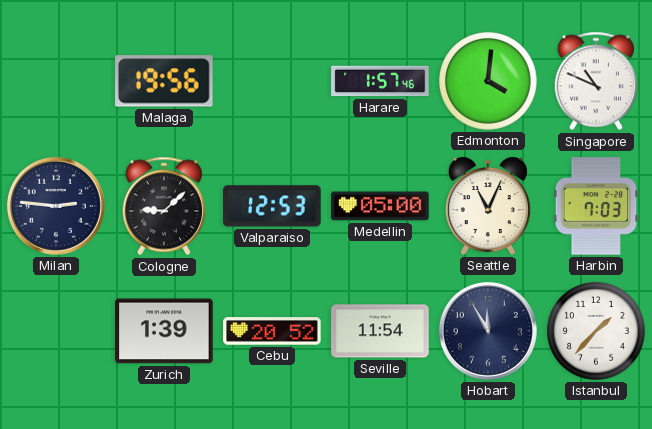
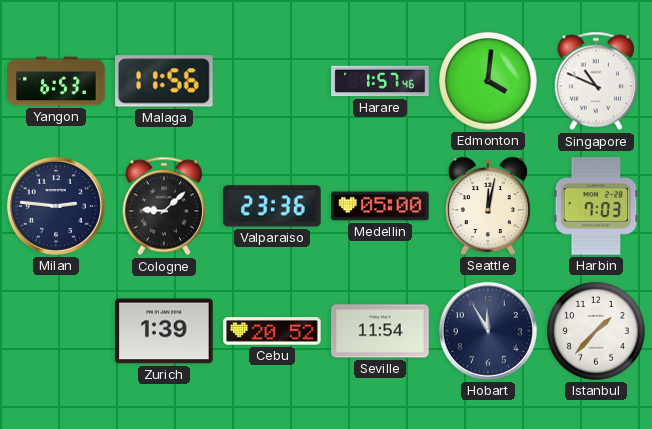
Yangon: none -> 6:53
Malaga: 19:56 -> 11:56
Valparaiso: 12:53 -> 23:36
Seattle: 11:04 -> 12:02
